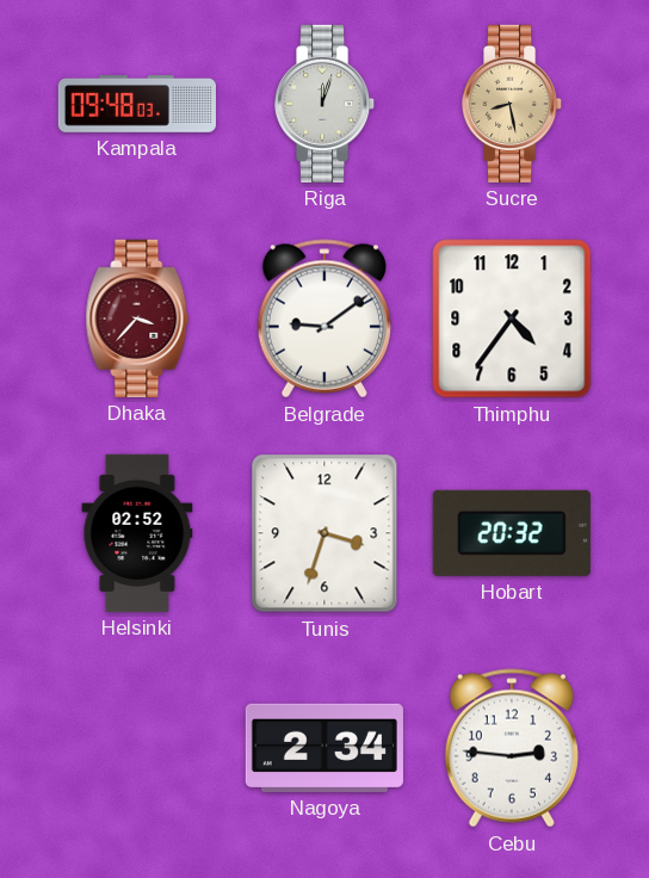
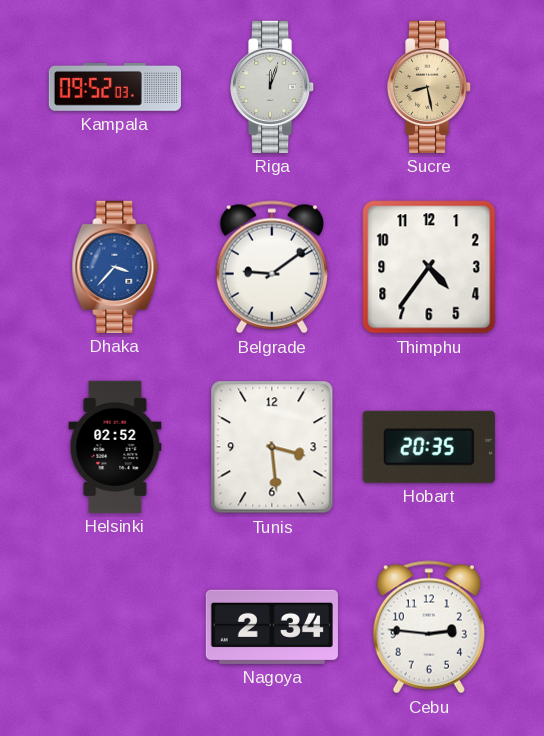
Kampala: 09:48 -> 09:52
Dhaka dial: burgundy -> blue
Tunis: 3:33 -> 3:29
Hobart: 20:32 -> 20:35
